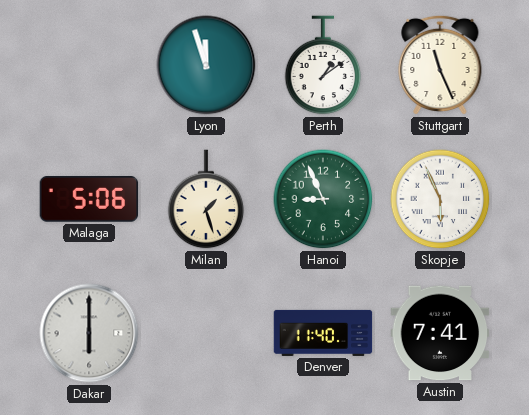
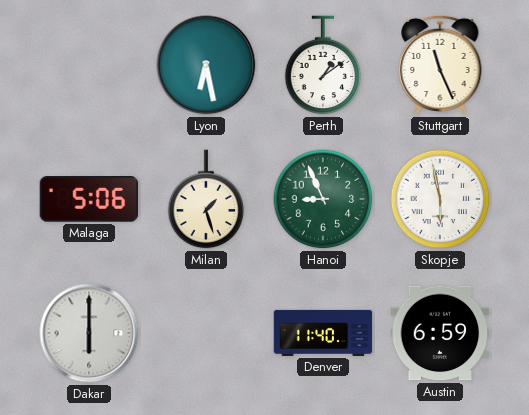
Lyon: 11:57 -> 6:28
Skopje: 5:56 -> 5:58
Austin: 7:41 -> 6:59
